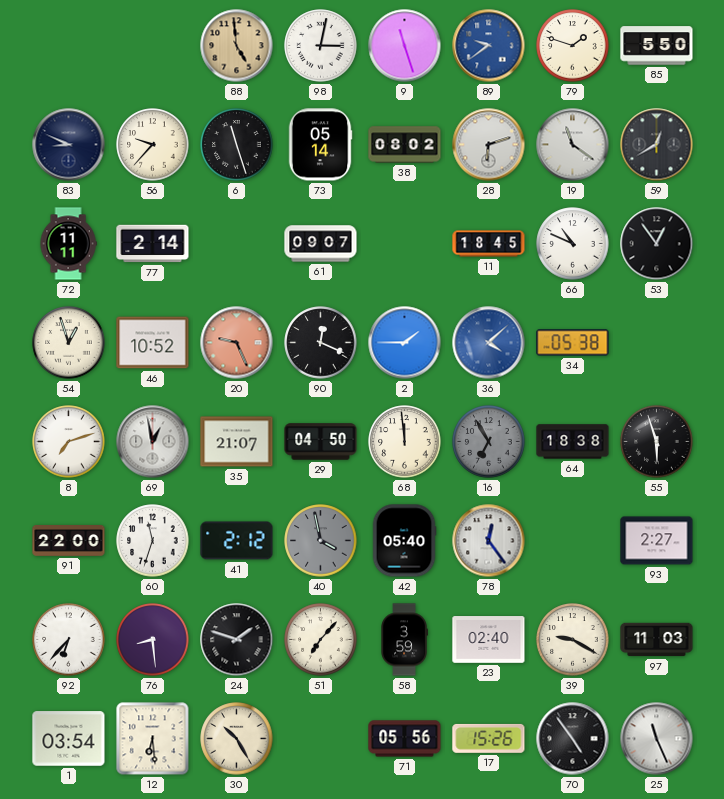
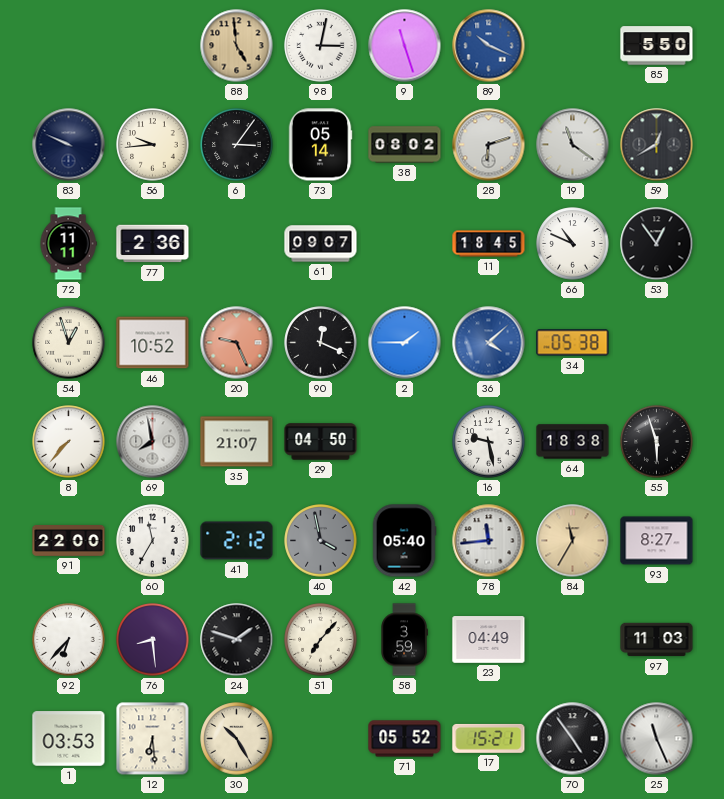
89: 9:39 -> 10:19
79: 1:48 -> none
83: 8:49 -> 9:49
56: 9:37 -> 9:44
6: 11:27 -> 3:06
77: 2:14 -> 2:36
8: 7:12 -> 7:37
69: 12:58 -> 7:58
68: 11:59 -> none
16: 6:55 -> 9:28
16 dial: grey -> white
60: 11:33 -> 11:35
78: 12:24 -> 11:44
84: none -> 11:35
93: 2:27 -> 8:27
23: 02:40 -> 04:49
39: 9:20 -> none
1: 03:54 -> 03:53
71: 05:56 -> 05:52
17: 15:26 -> 15:21
